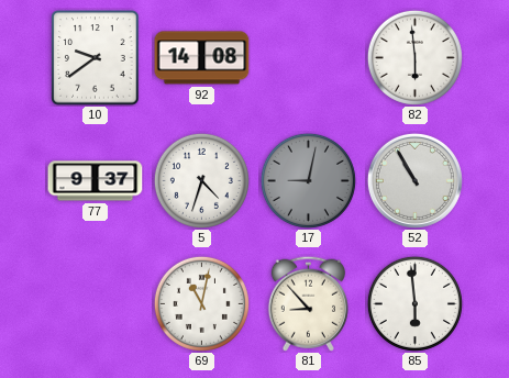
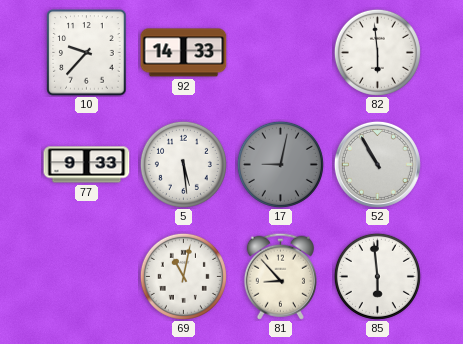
10: 9:39 -> 9:37
92: 14:08 -> 14:33
77: 9:37 -> 9:33
5: 4:33 -> 5:29
